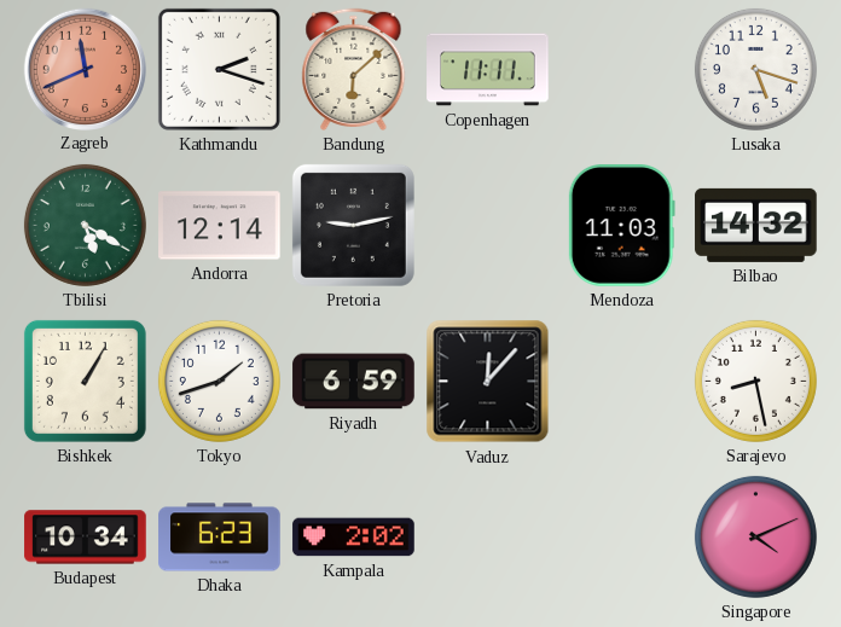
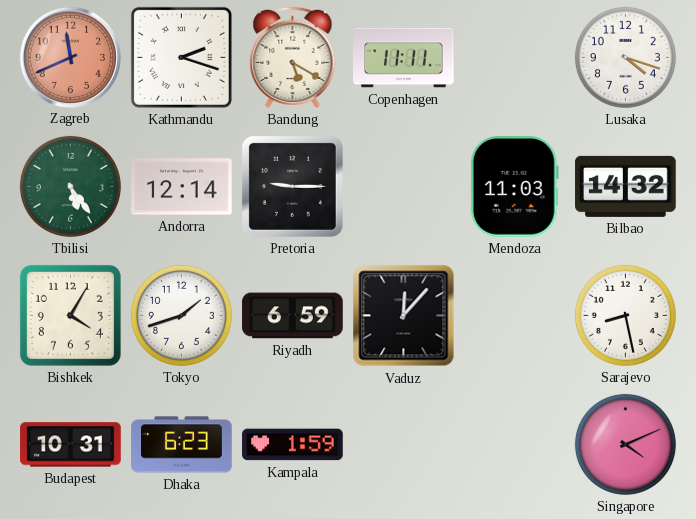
Bandung: 6:08 -> 5:20
Lusaka: 5:18 -> 4:18
Tbilisi: 5:20 -> 5:24
Pretoria: 9:13 -> 9:15
Bishkek: 1:05 -> 4:05
Budapest: 10:34 -> 10:31
Kampala: 2:02 -> 1:59
